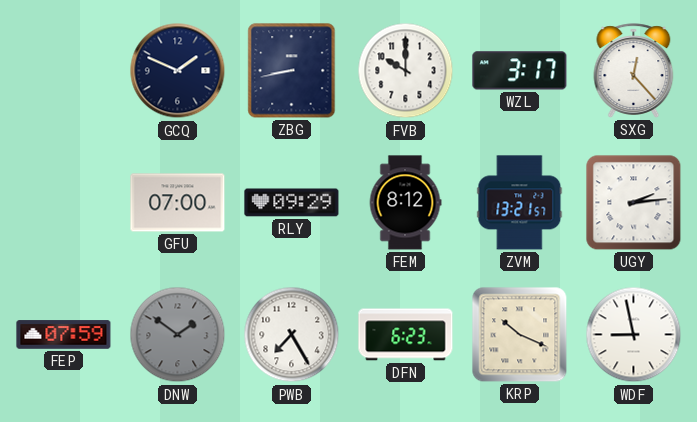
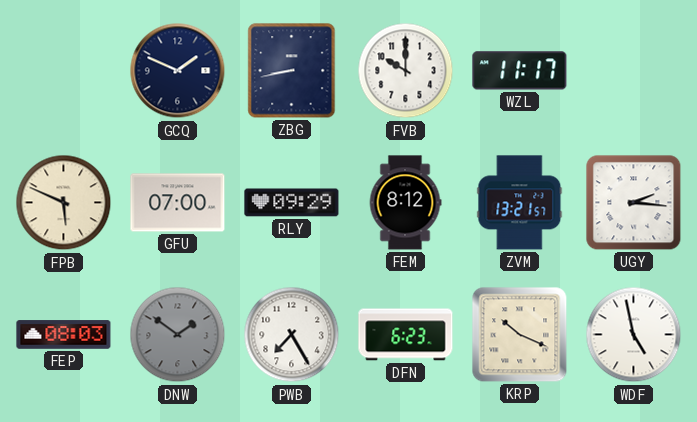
WZL: 3:17 -> 11:17
SXG: 12:23 -> none
FPB: none -> 5:49
UGY: 2:14 -> 2:16
FEP: 07:59 -> 08:03
WDF: 8:58 -> 4:58
